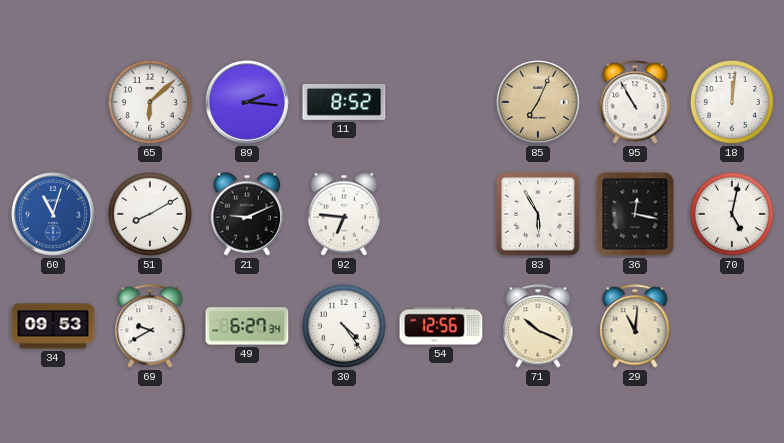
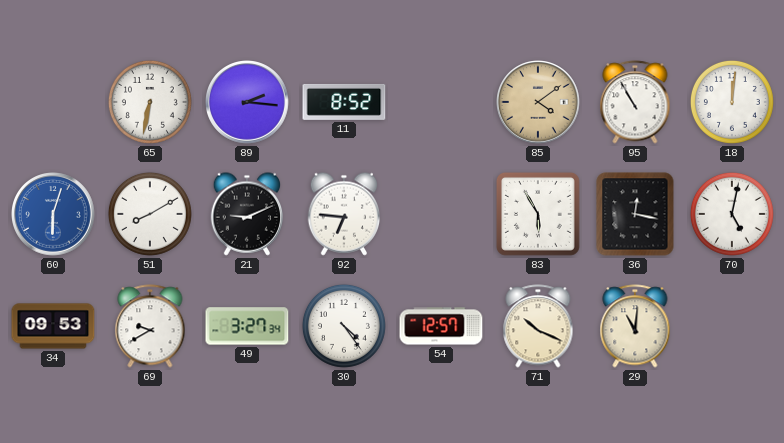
65: 6:08 -> 6:32
85: 7:04 -> 4:09
60: 11:03 -> 6:03
49: 6:27 -> 3:27
54: 12:56 -> 12:57
